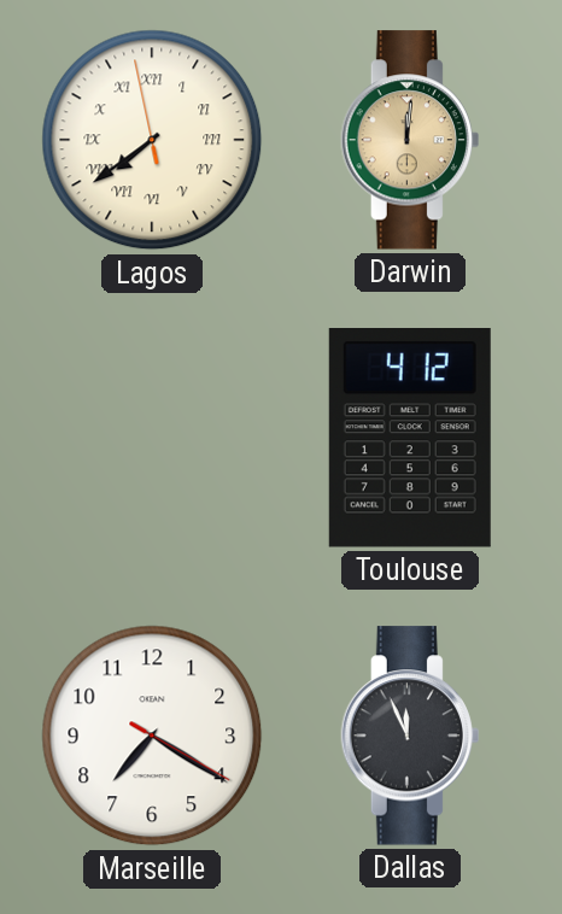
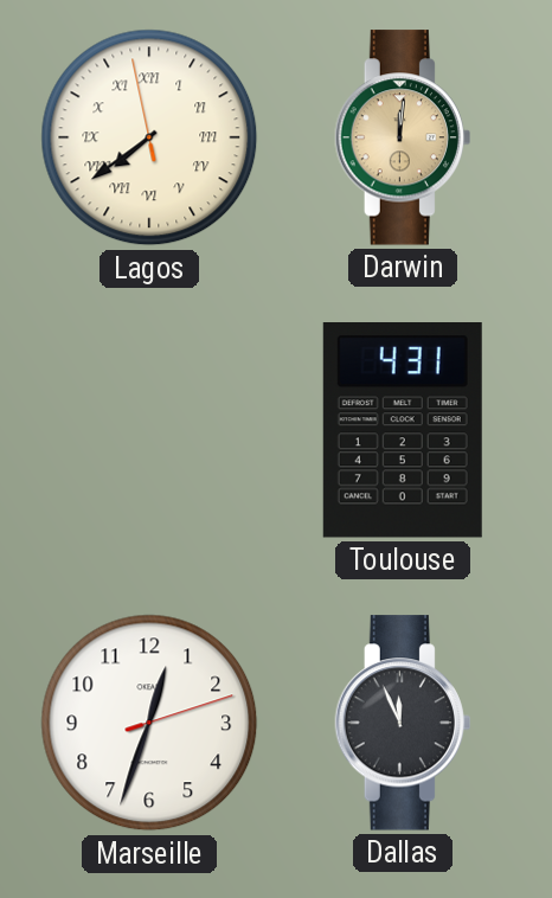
Toulouse: 4:12 -> 4:31
Marseille: 7:20 -> 12:33
